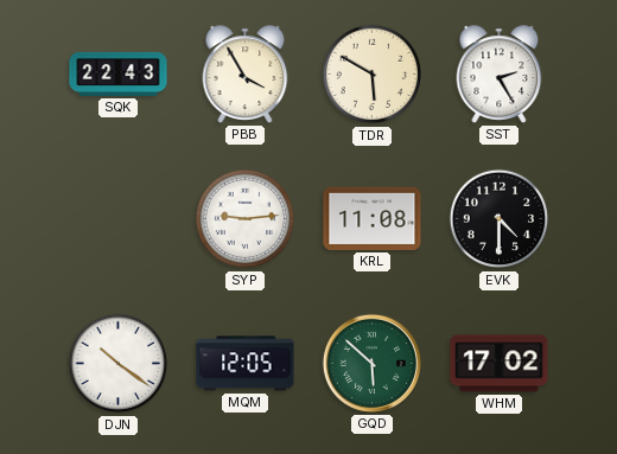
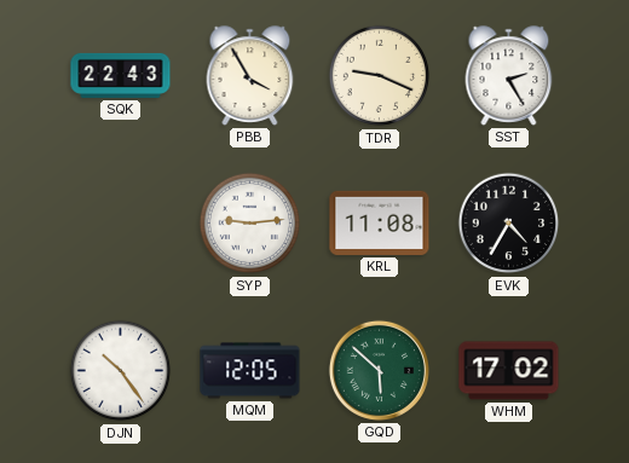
TDR: 5:50 -> 9:19
EVK: 4:30 -> 4:35
DJN: 10:21 -> 10:24
